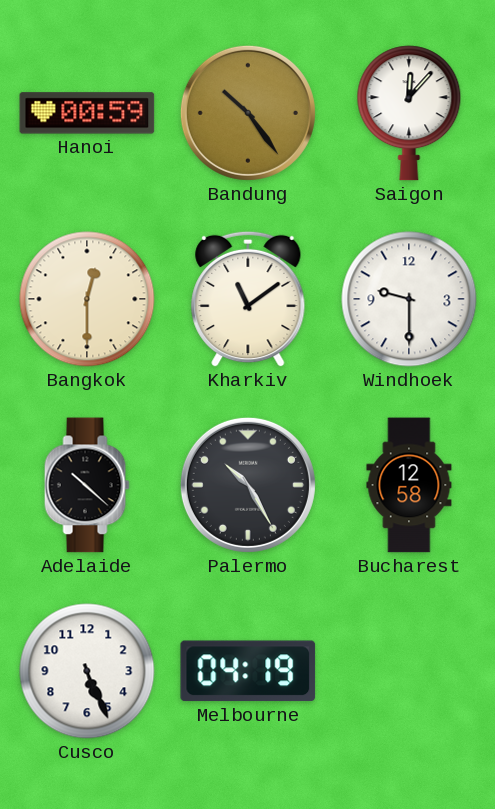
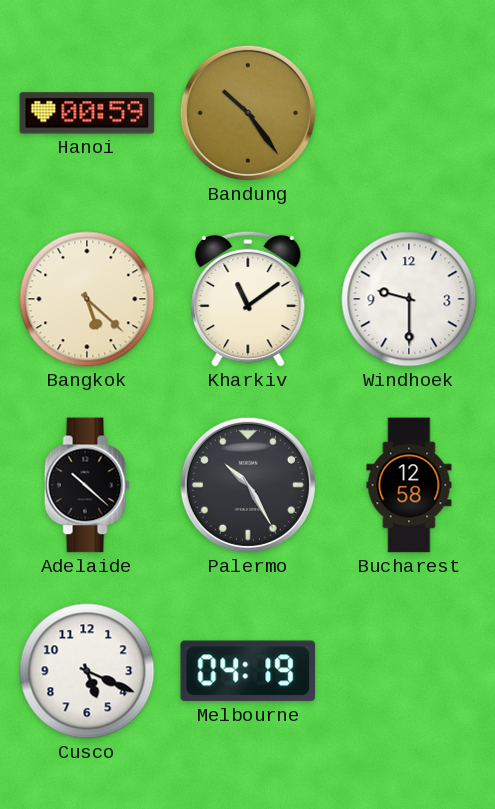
Saigon: 12:07 -> none
Bangkok: 12:30 -> 5:22
Cusco: 5:26 -> 5:19
